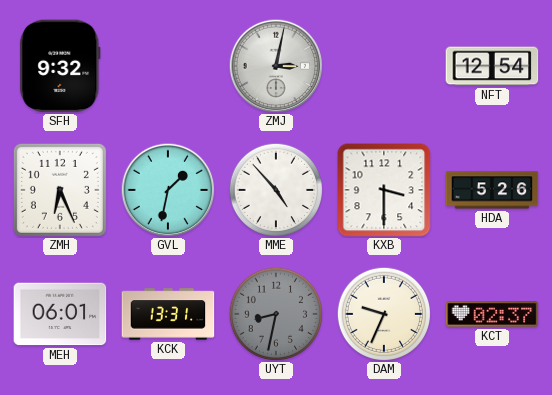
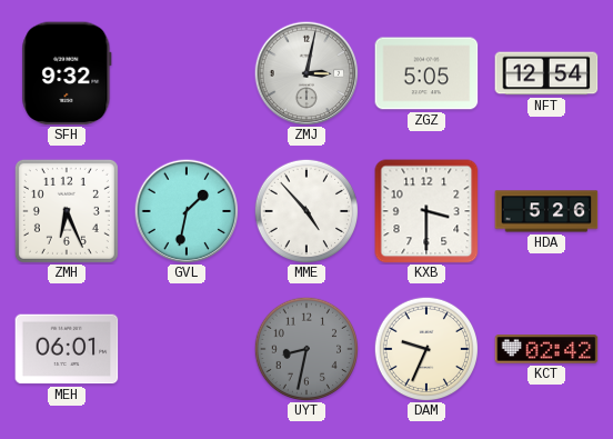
ZGZ: none -> 5:05
KCK: 13:31 -> none
KCT: 02:37 -> 02:42
